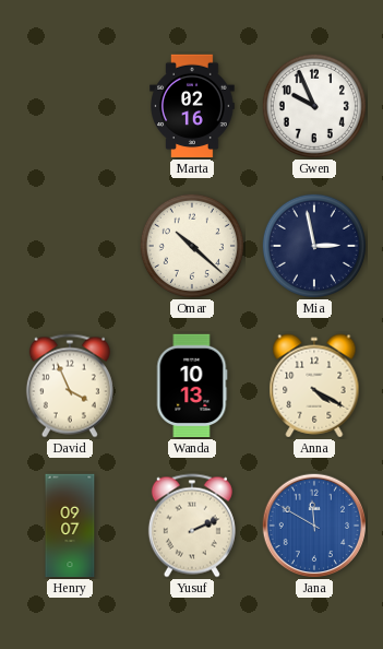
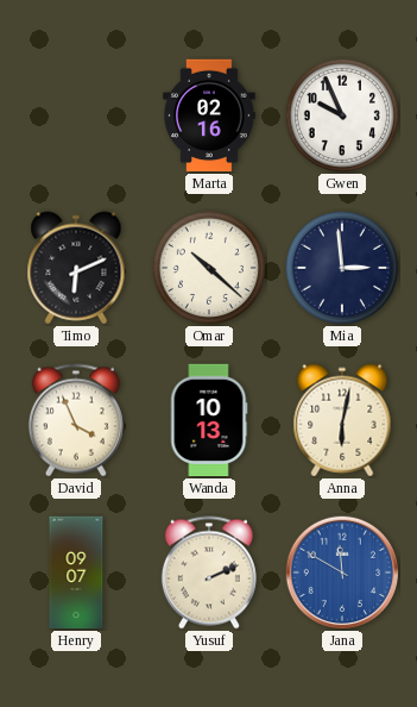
Timo: none -> 6:11
Mia: 2:58 -> 2:59
Anna: 4:20 -> 6:02
